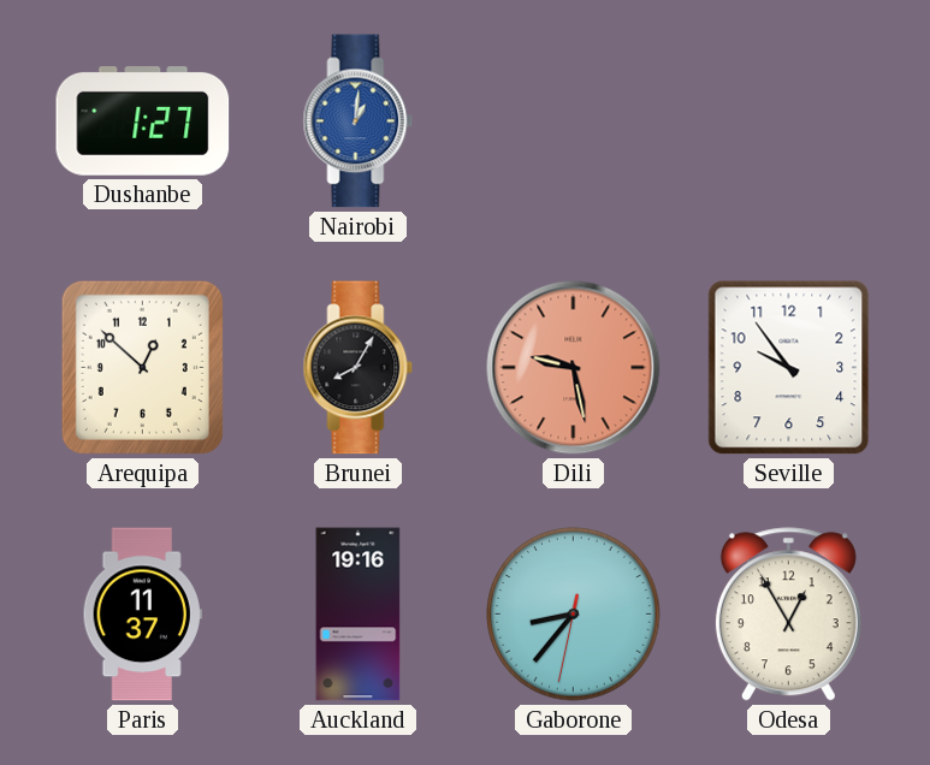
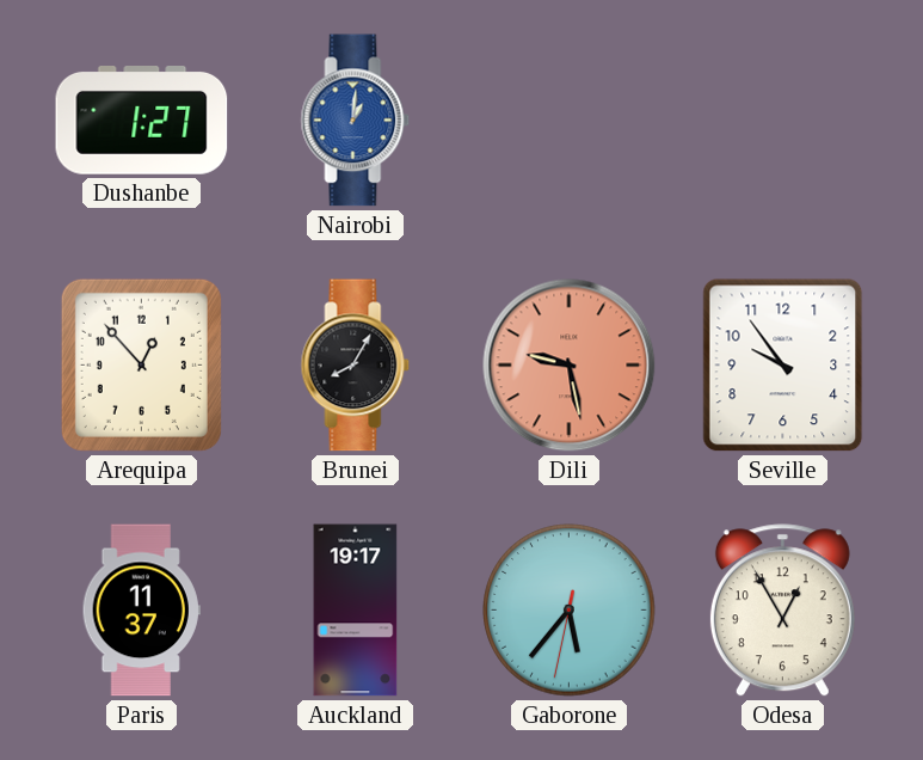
Arequipa: 12:52 -> 12:53
Auckland: 19:16 -> 19:17
Gaborone: 8:36 -> 5:36
